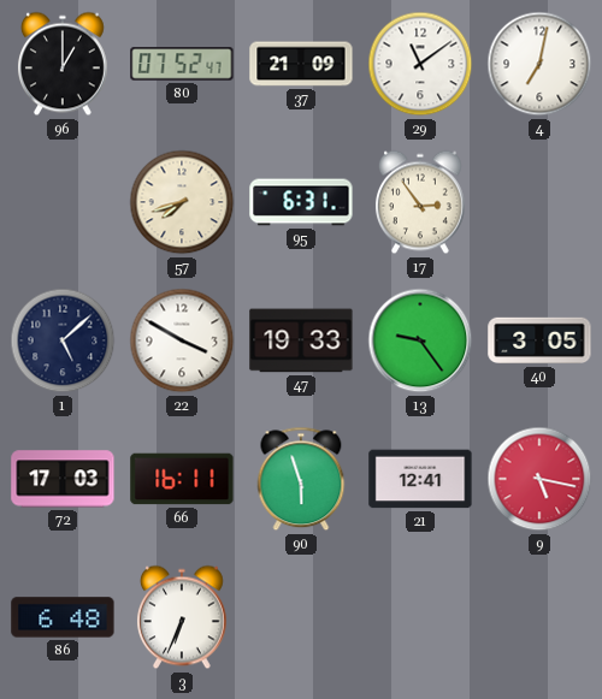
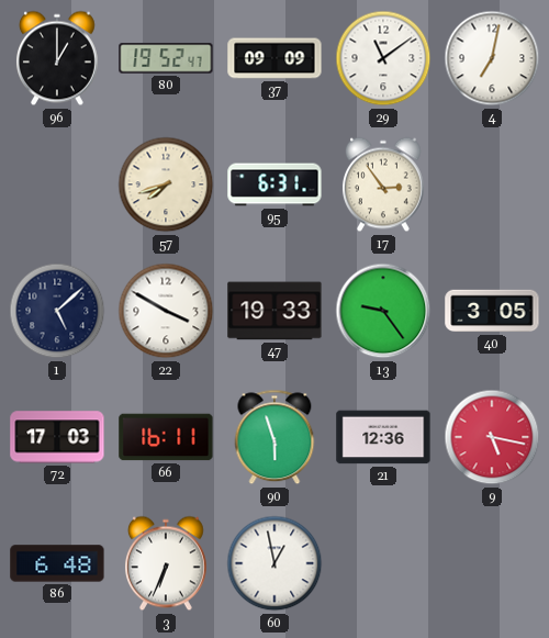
80: 07:52 -> 19:52
37: 21:09 -> 09:09
21: 12:41 -> 12:36
60: none -> 12:58
